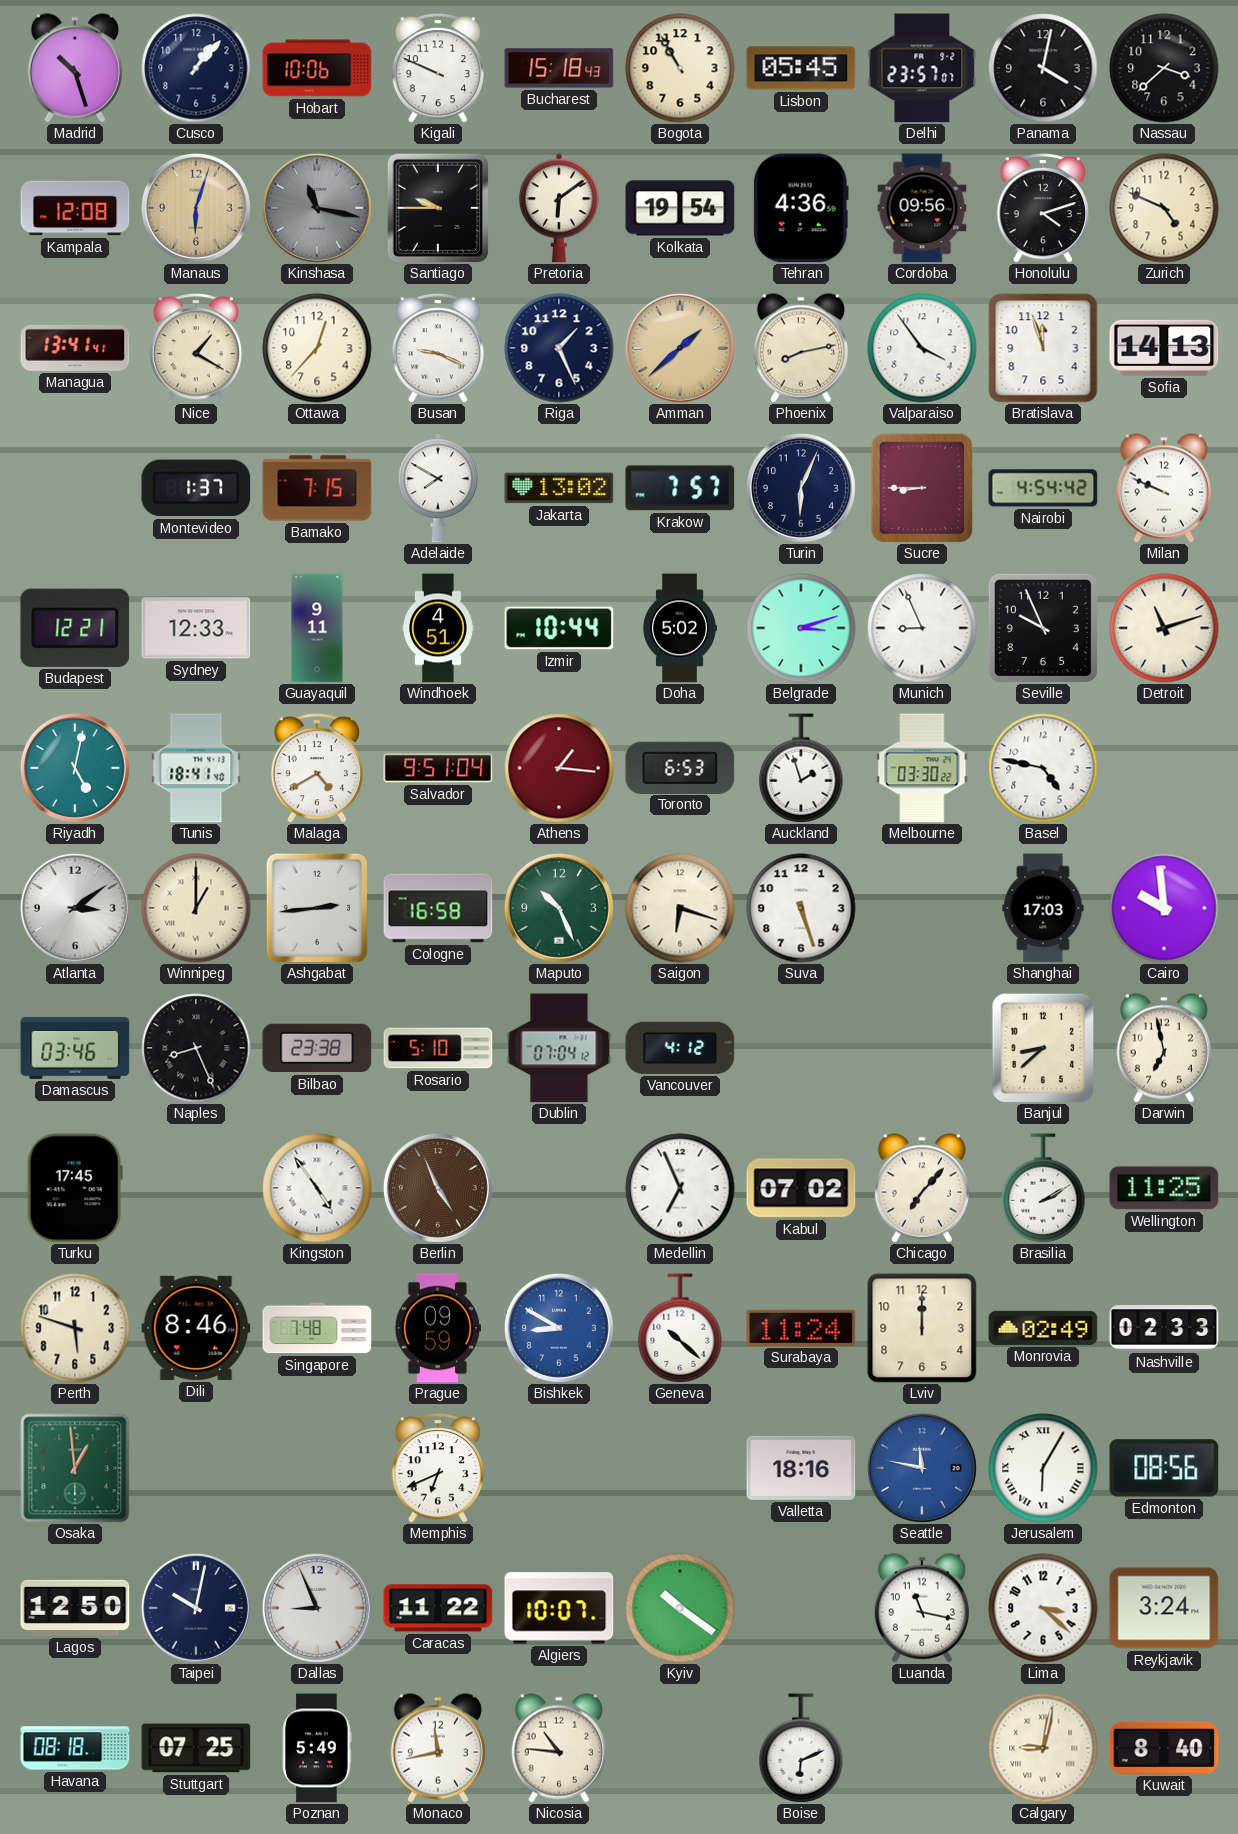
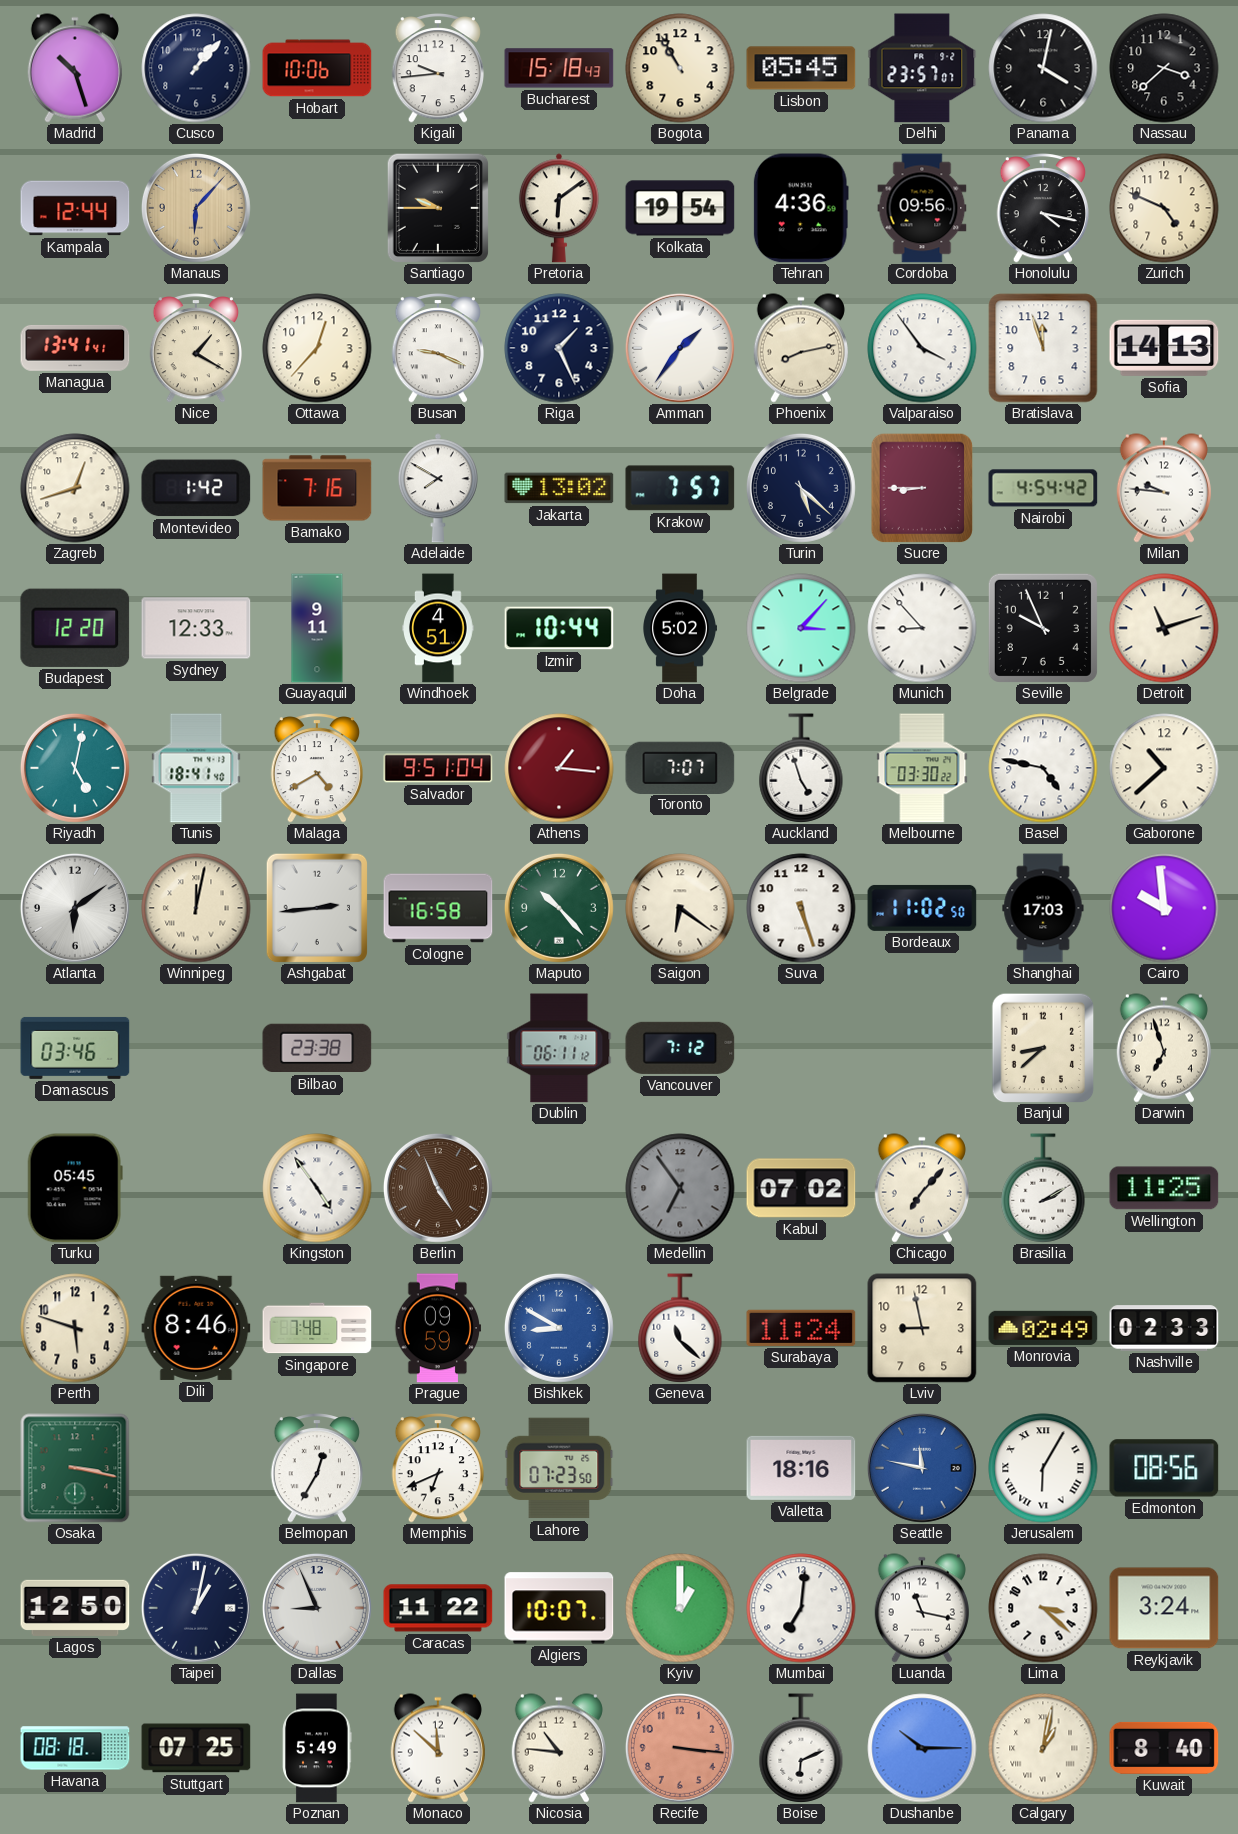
Kigali: 9:49 -> 9:44
Kampala: 12:08 -> 12:44
Manaus: 6:03 -> 6:07
Kinshasa: 11:17 -> none
Honolulu: 4:12 -> 4:17
Amman: 1:38 -> 1:36
Amman dial: champagne -> white
Zagreb: none -> 12:42
Montevideo: 1:37 -> 1:42
Bamako: 7:15 -> 7:16
Turin: 6:04 -> 5:22
Milan: 9:49 -> 9:46
Budapest: 12:21 -> 12:20
Belgrade: 3:12 -> 3:07
Munich: 8:56 -> 8:53
Toronto: 6:53 -> 7:07
Auckland: 1:57 -> 4:57
Gaborone: none -> 10:38
Atlanta: 3:09 -> 6:09
Winnipeg: 1:00 -> 12:02
Maputo: 10:26 -> 10:23
Saigon: 6:18 -> 6:21
Bordeaux: none -> 11:02
Naples: 8:26 -> none
Rosario: 5:10 -> none
Dublin: 07:04 -> 06:11
Vancouver: 4:12 -> 7:12
Darwin: 6:58 -> 6:57
Turku: 17:45 -> 05:45
Medellin: 6:56 -> 6:54
Medellin dial: white -> grey
Geneva: 10:22 -> 11:22
Lviv: 12:00 -> 8:58
Osaka: 12:59 -> 3:17
Belmopan: none -> 12:35
Lahore: none -> 07:23
Taipei: 10:02 -> 1:02
Kyiv: 10:21 -> 1:00
Mumbai: none -> 7:01
Monaco: 11:43 -> 11:52
Recife: none -> 3:16
Dushanbe: none -> 10:15
Calgary: 9:02 -> 1:02
